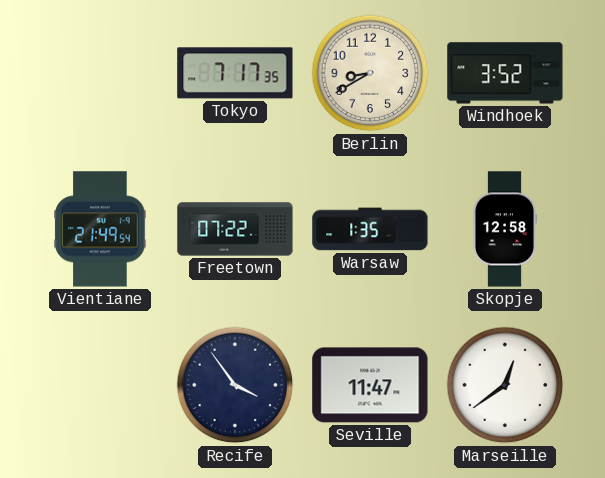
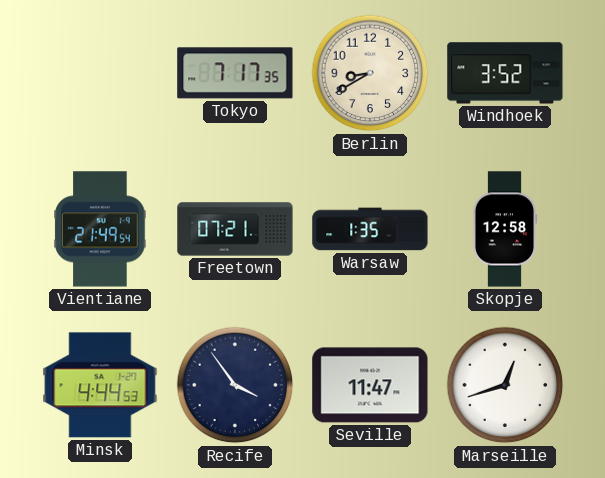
Freetown: 07:22 -> 07:21
Minsk: none -> 4:44
Marseille: 12:39 -> 12:42
